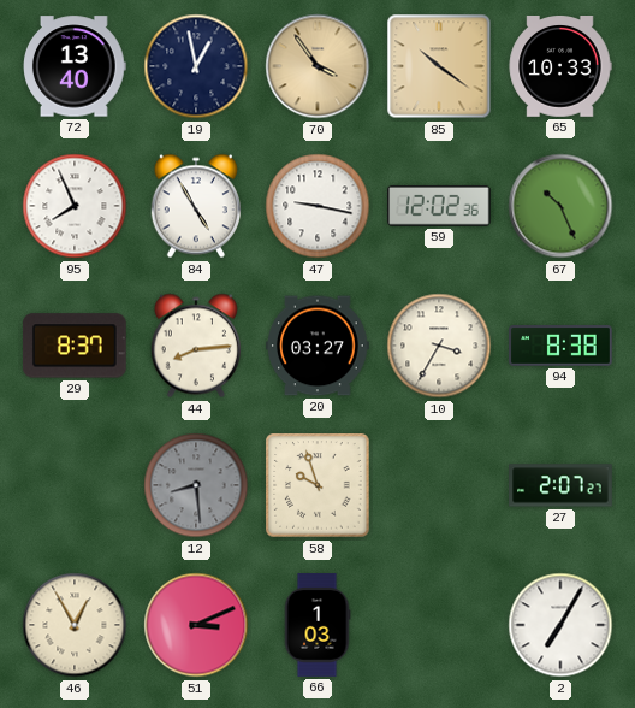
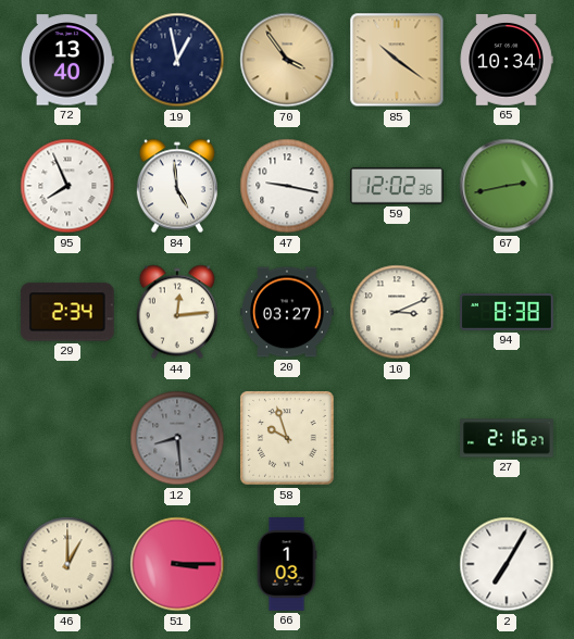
65: 10:33 -> 10:34
84: 4:55 -> 4:59
67: 10:26 -> 2:43
29: 8:37 -> 2:34
44: 8:14 -> 12:14
10: 3:35 -> 3:11
27: 2:07 -> 2:16
46: 12:55 -> 1:00
51: 3:11 -> 3:15
